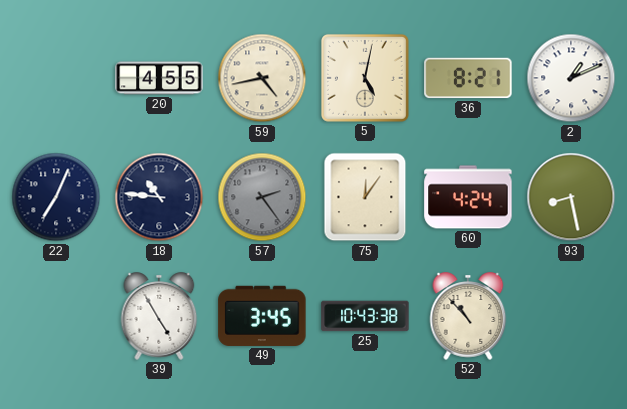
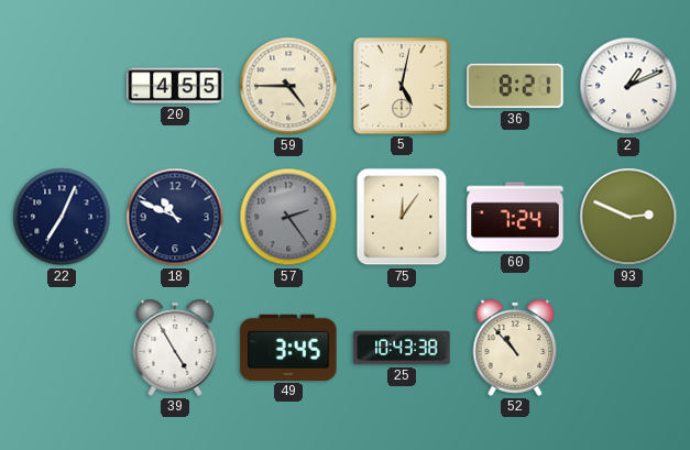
59: 4:43 -> 4:45
18: 10:46 -> 10:49
60: 4:24 -> 7:24
93: 8:28 -> 2:49
